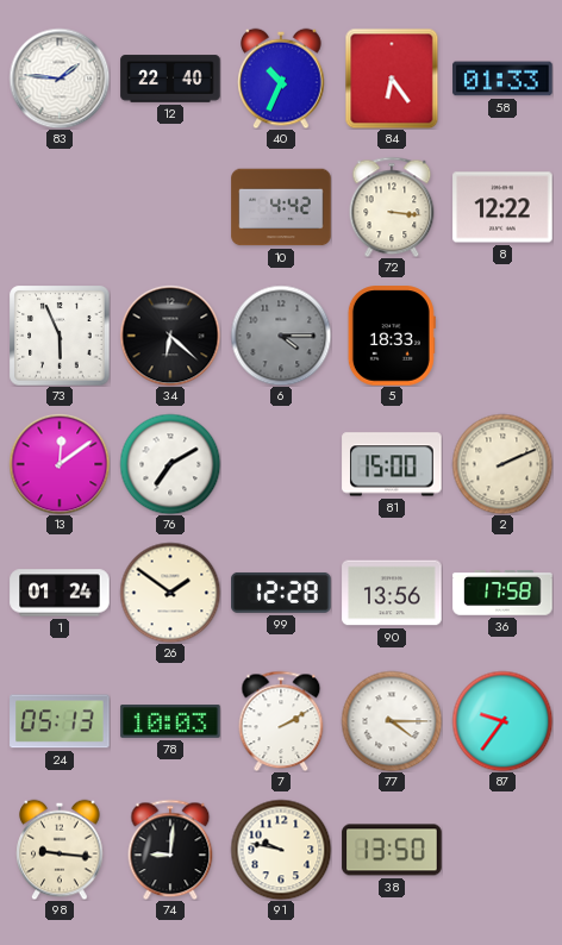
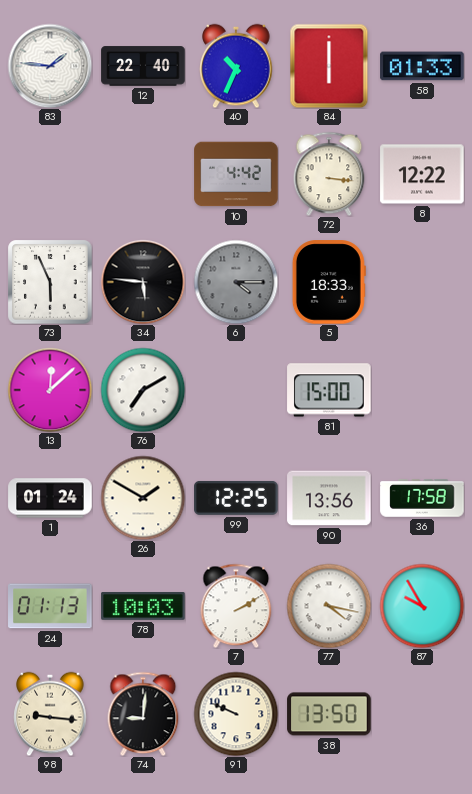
84: 6:24 -> 6:00
34: 6:22 -> 5:46
13: 12:09 -> 12:08
2: 2:11 -> none
26: 1:51 -> 1:50
99: 12:28 -> 12:25
24: 05:13 -> 01:13
77: 4:15 -> 4:17
87: 9:36 -> 9:55
91: 9:47 -> 9:49
